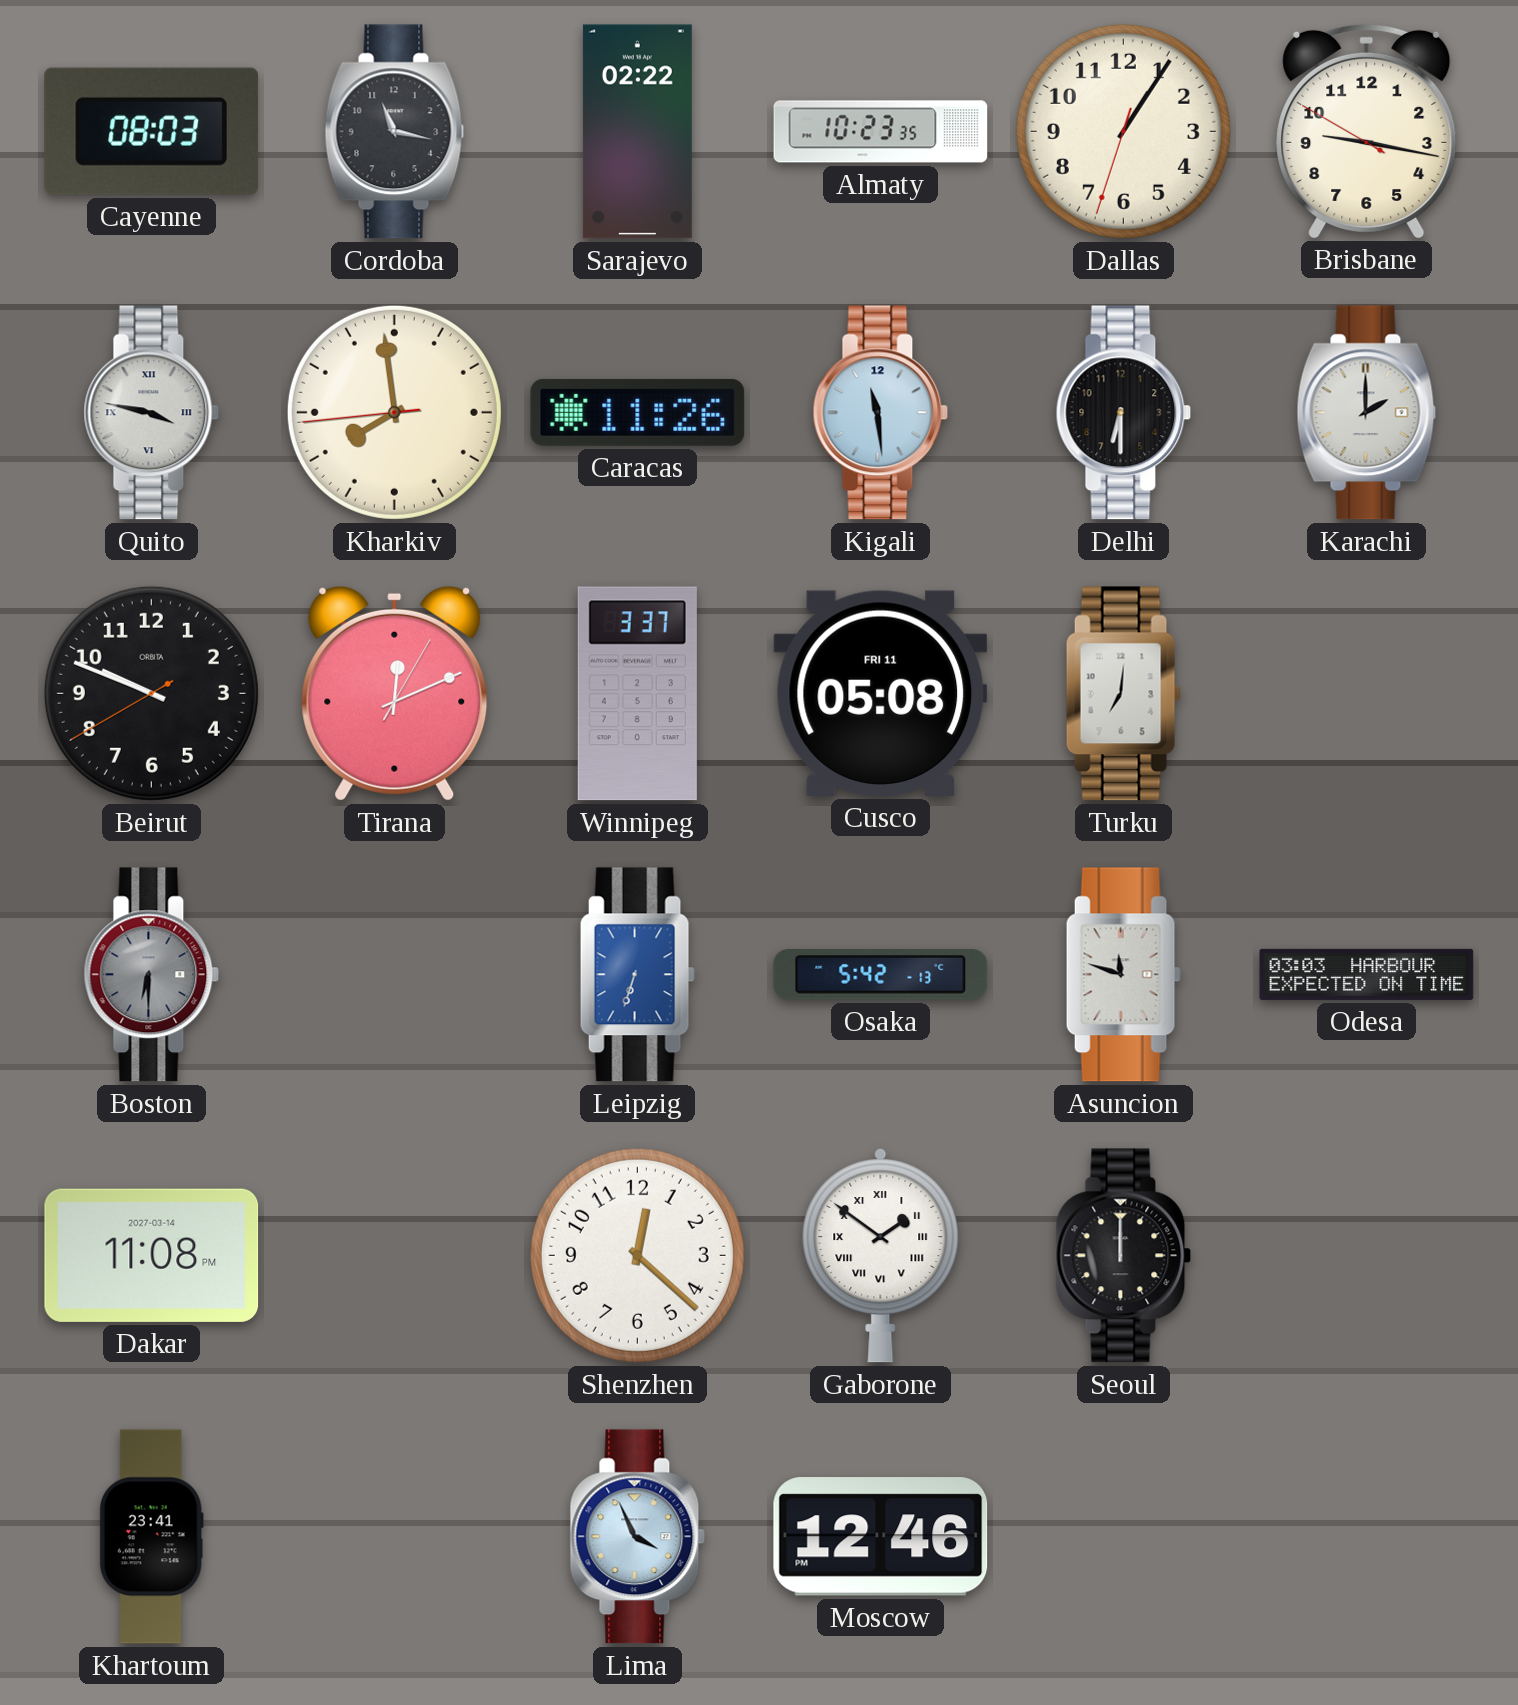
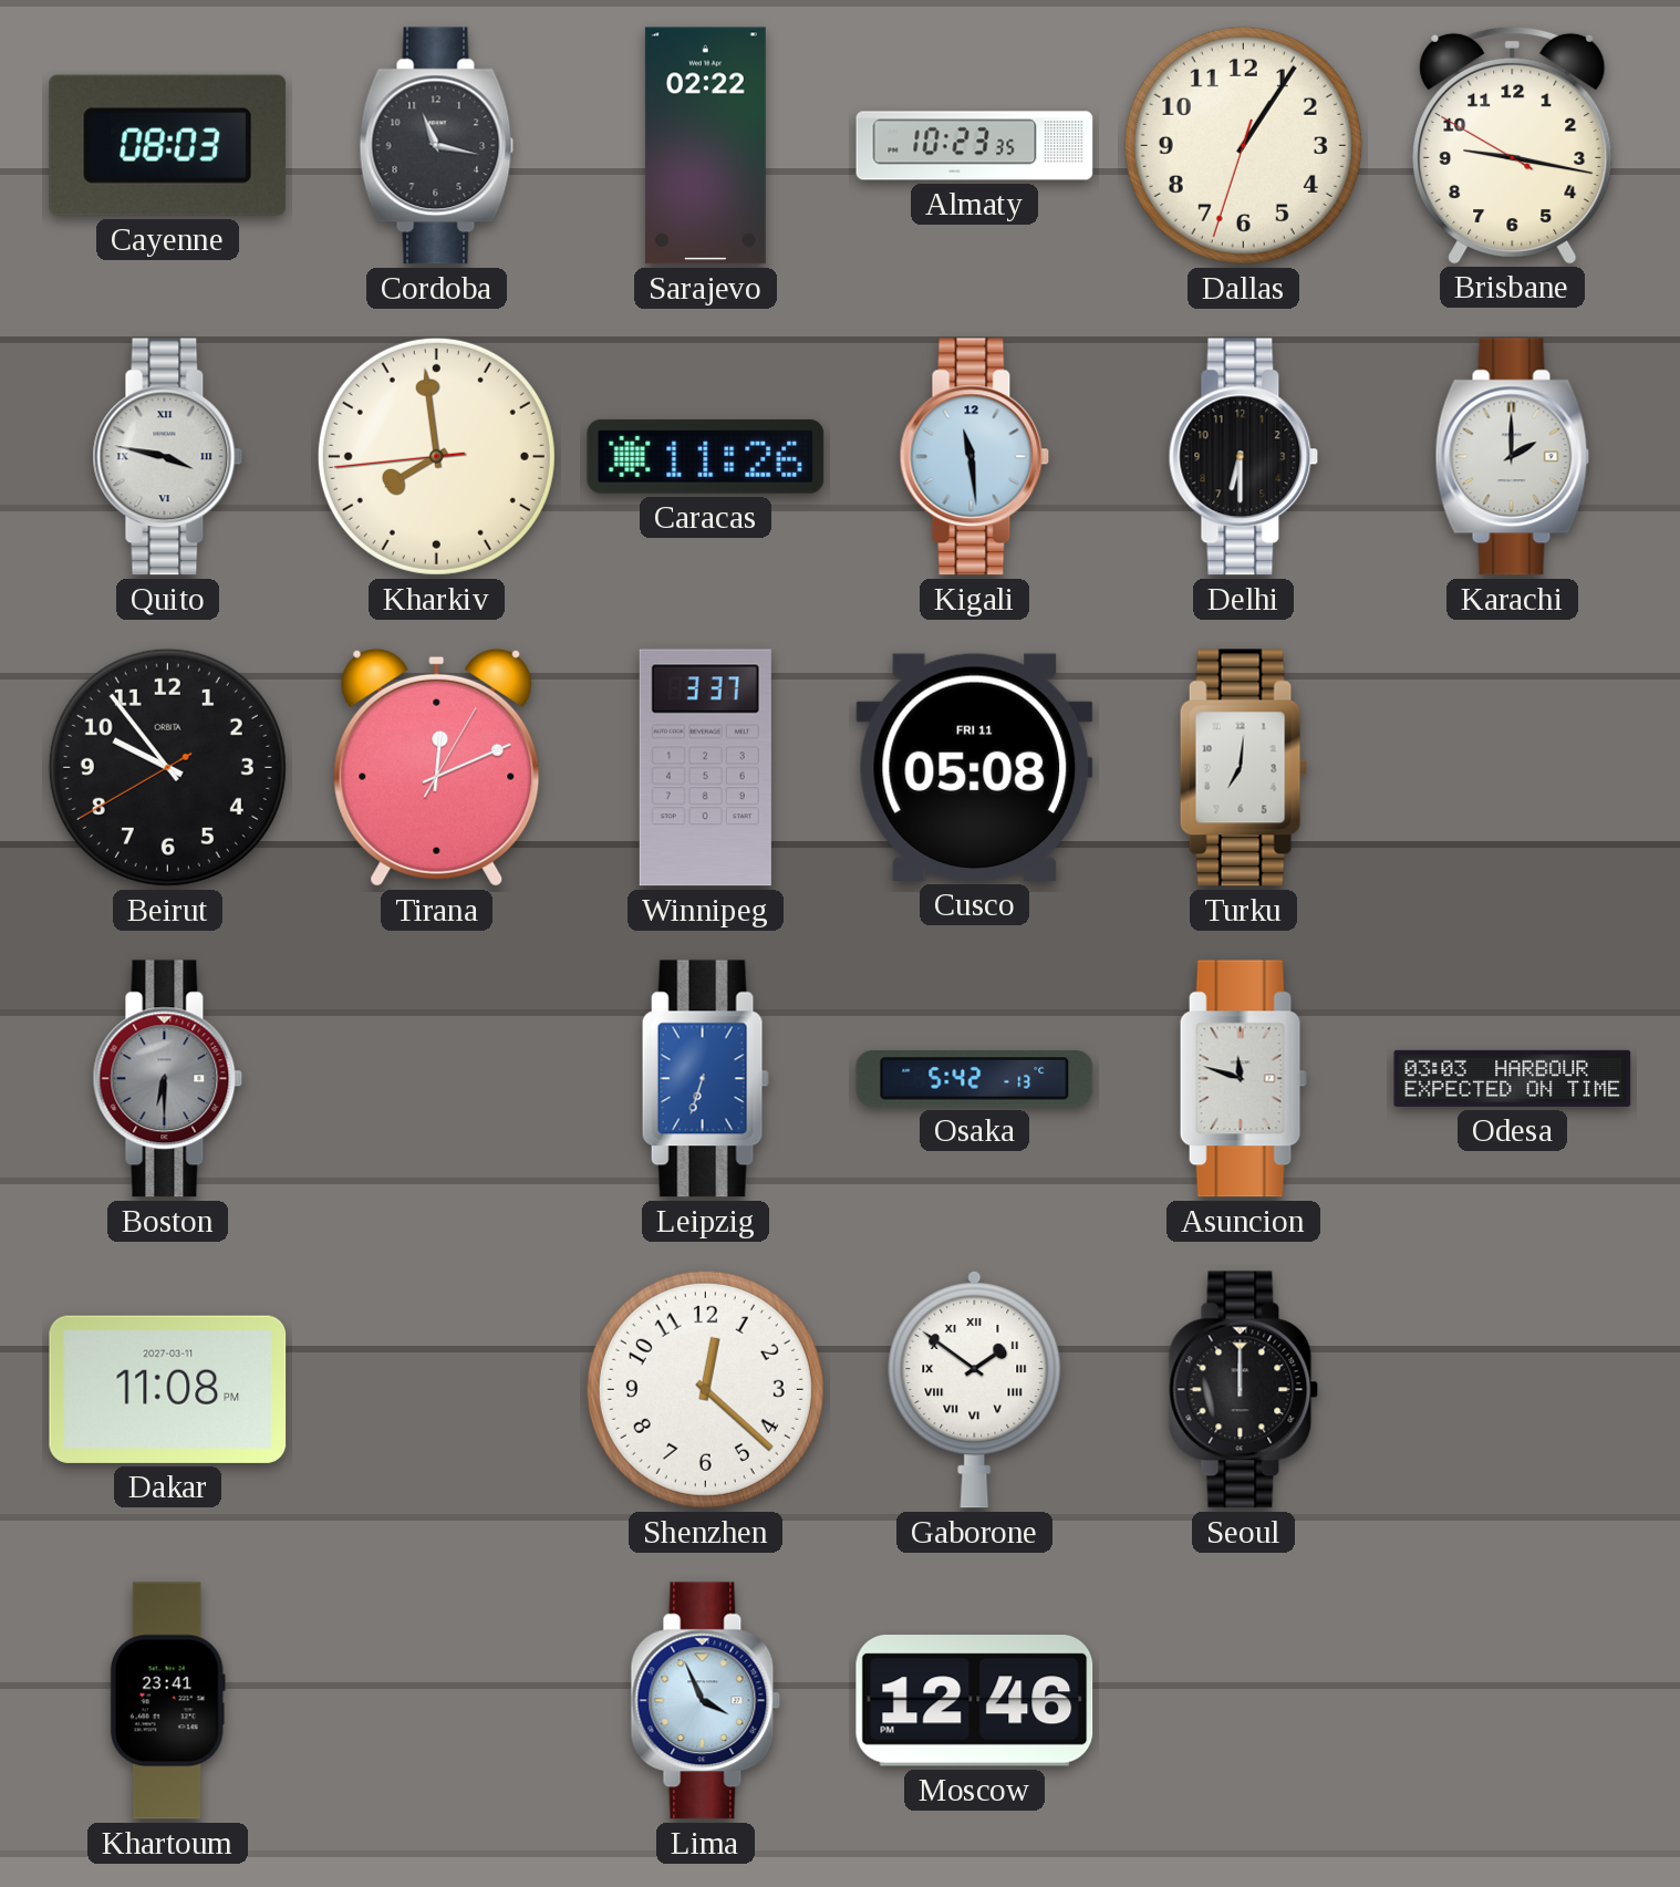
Beirut: 9:48 -> 9:53
Dakar date: 2027-03-14 -> 2027-03-11
